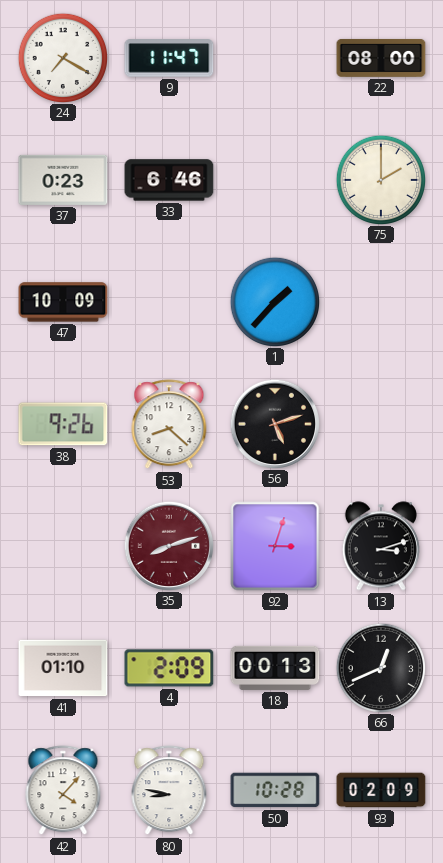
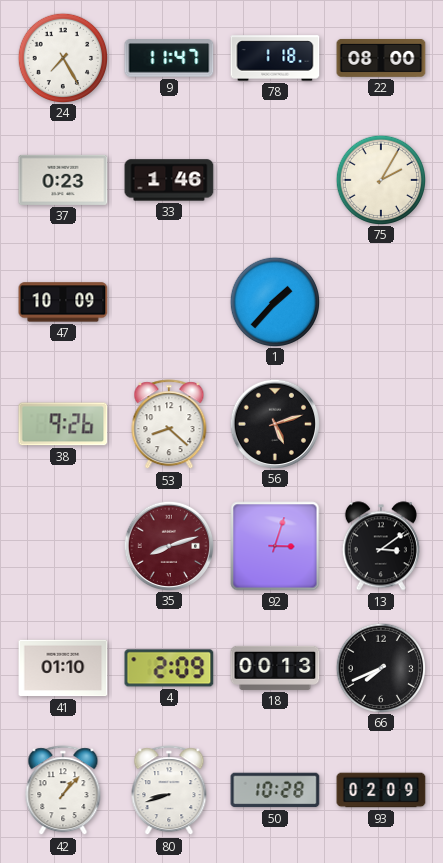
24: 7:20 -> 7:25
78: none -> 1:18
33: 6:46 -> 1:46
75: 2:00 -> 2:05
13: 3:12 -> 3:09
66: 12:41 -> 7:41
42: 4:07 -> 1:07
80: 8:47 -> 8:42
